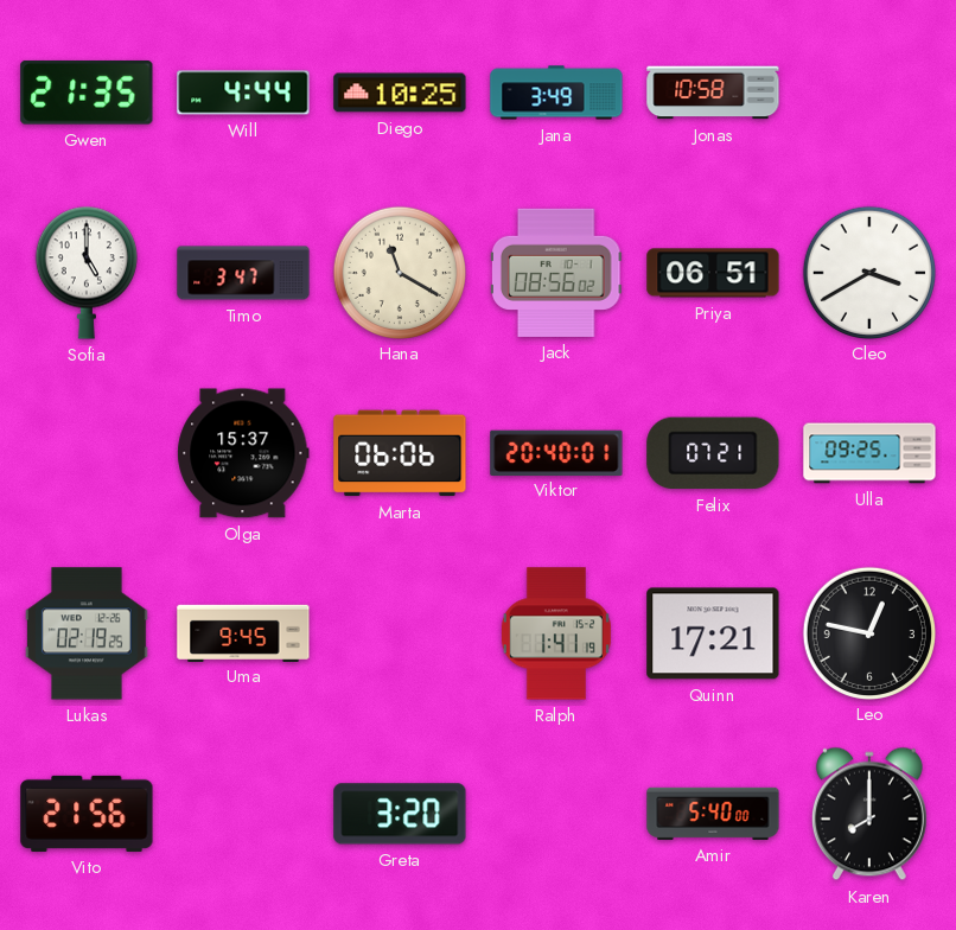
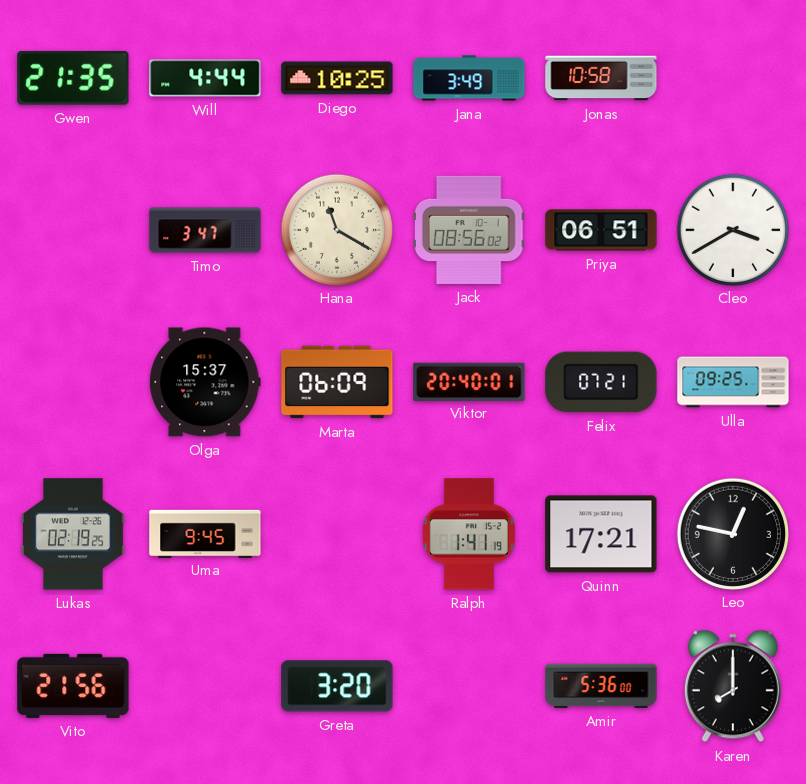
Sofia: 5:00 -> none
Marta: 06:06 -> 06:09
Amir: 5:40 -> 5:36
